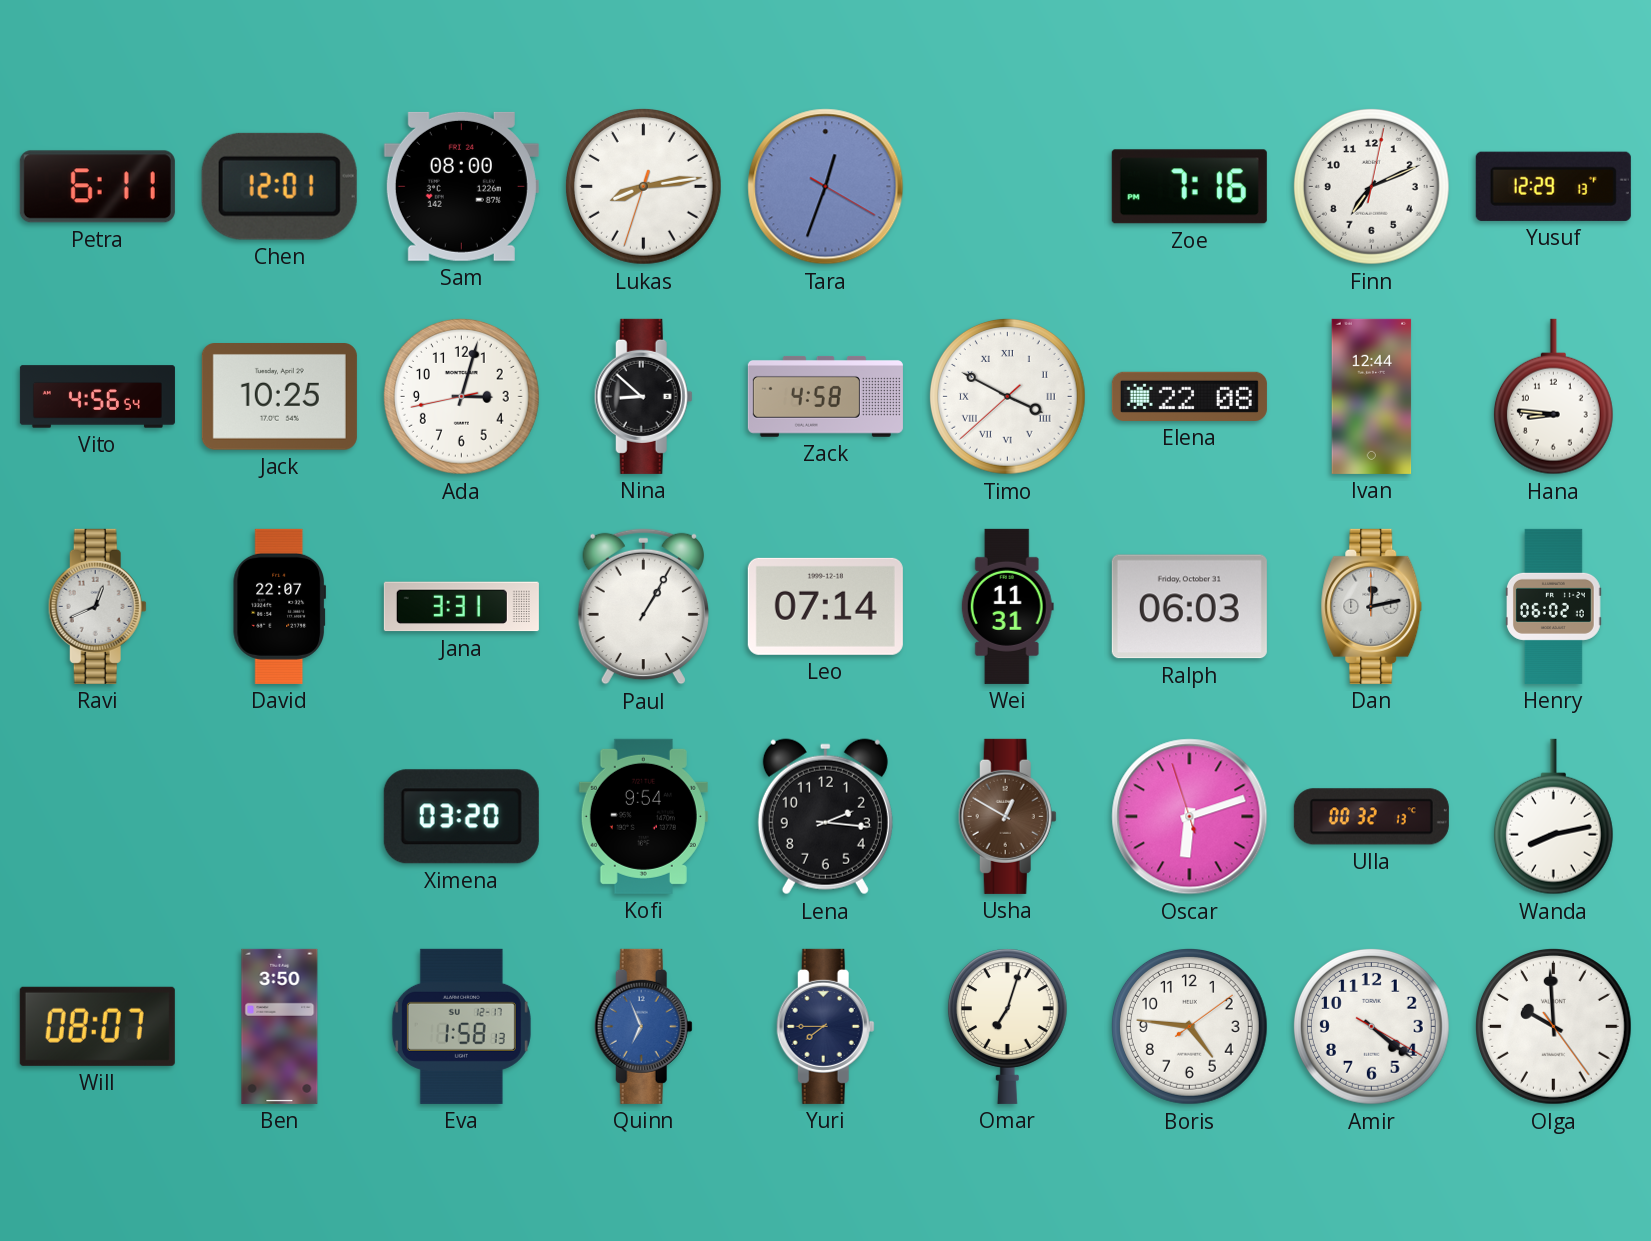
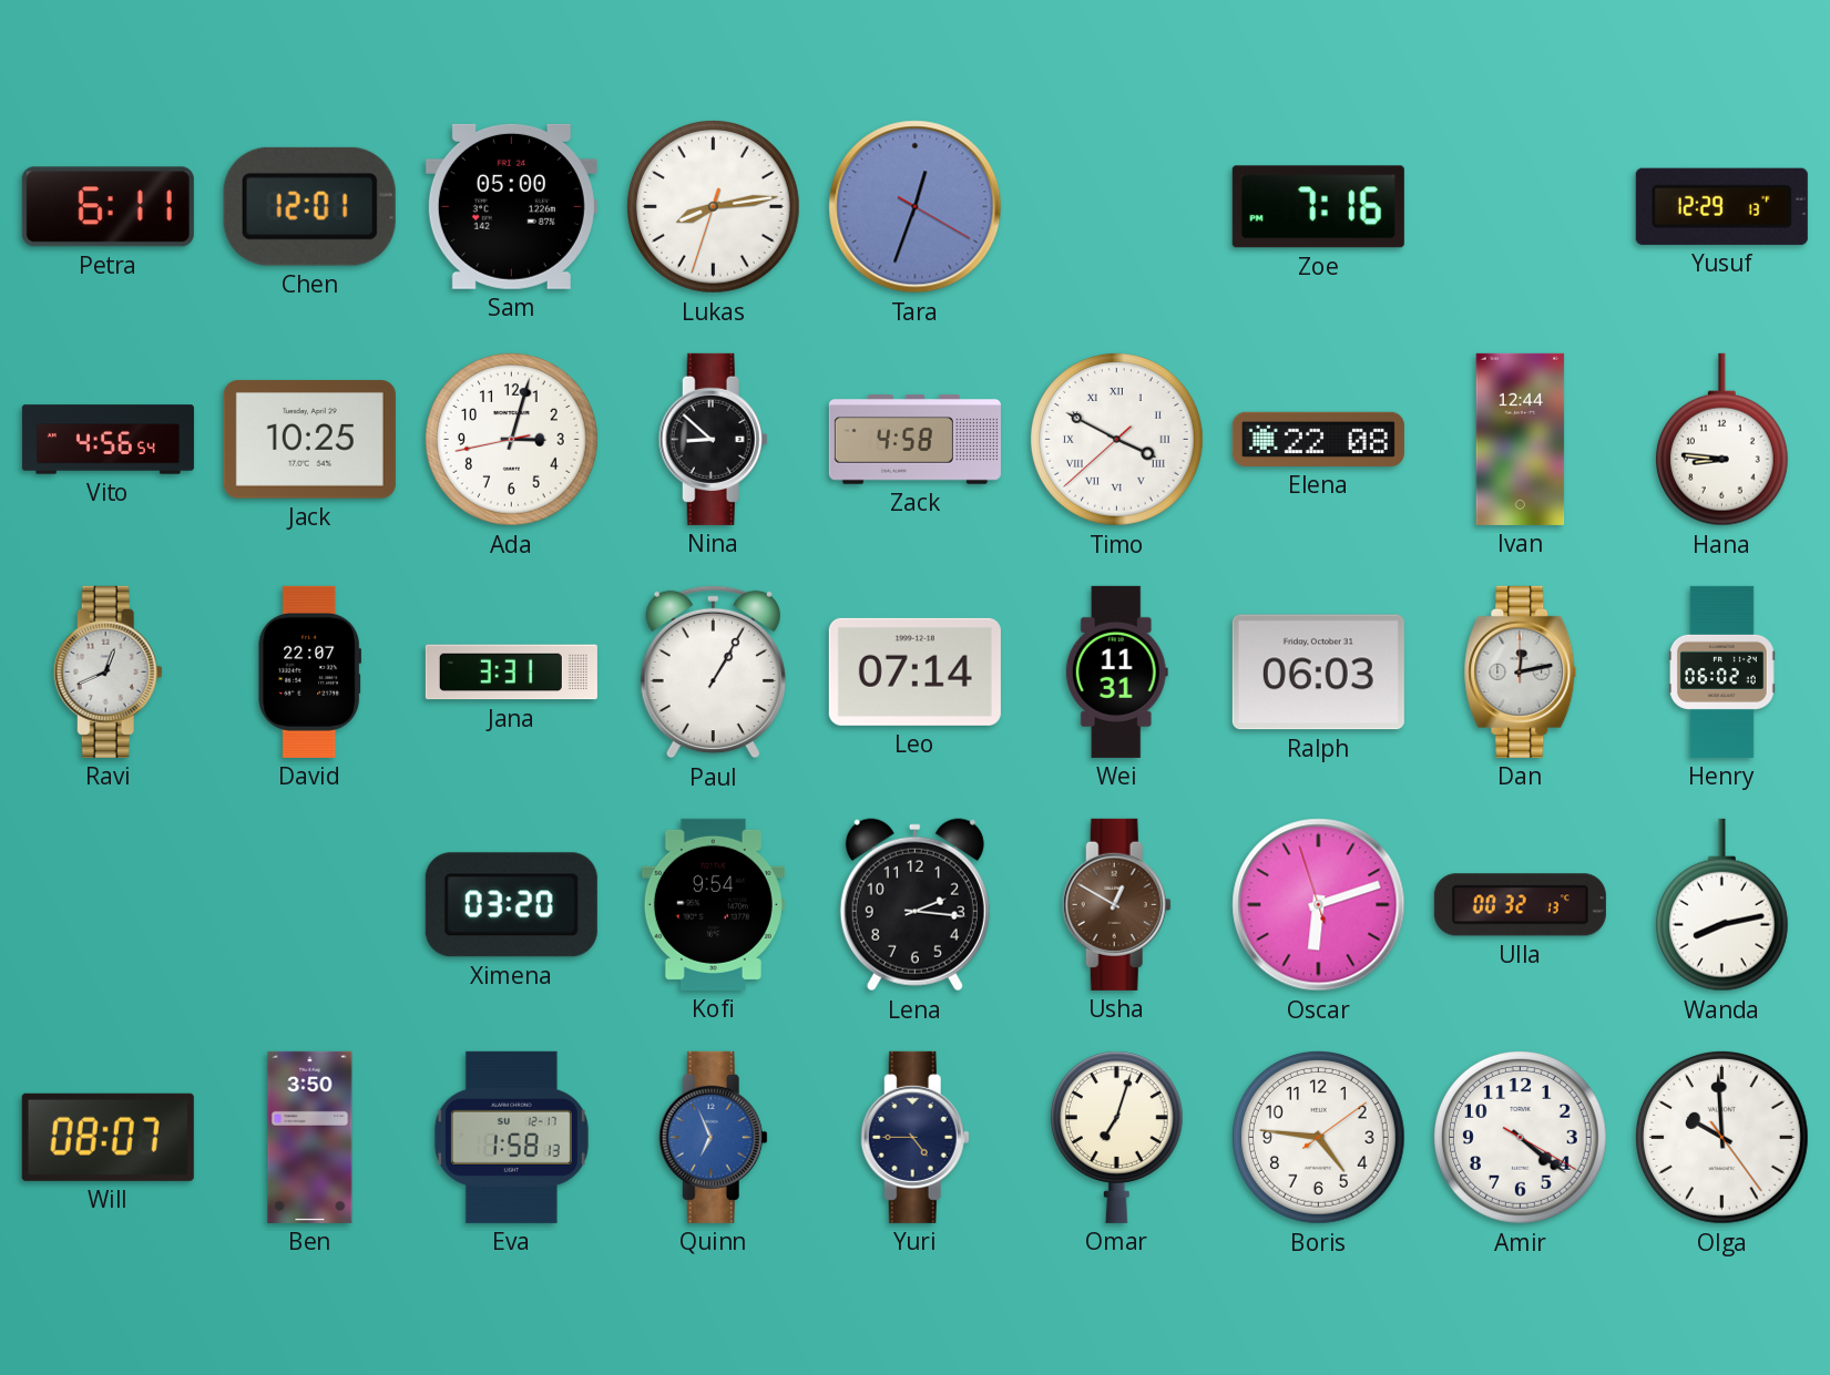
Sam: 08:00 -> 05:00
Finn: 7:11 -> none
Yuri: 7:45 -> 4:45
